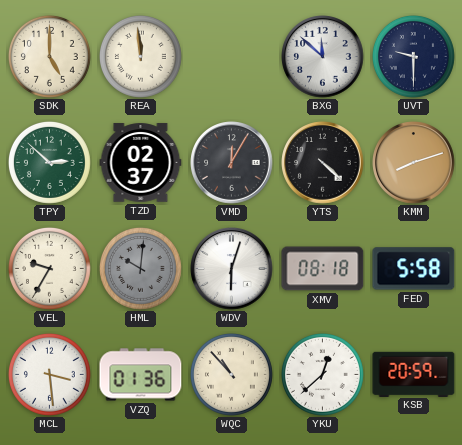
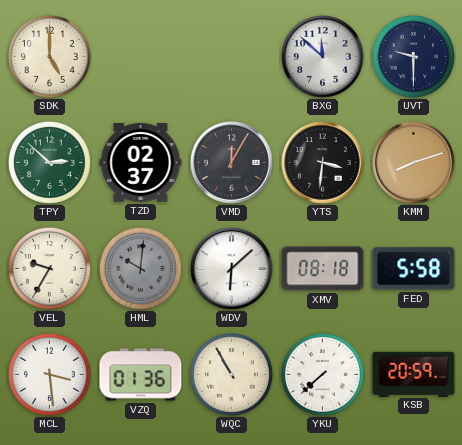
REA: 11:59 -> none
YTS: 4:22 -> 3:31
WDV: 6:03 -> 6:08
WQC: 10:53 -> 10:55
YKU: 12:38 -> 7:38
